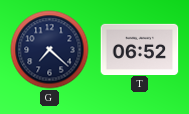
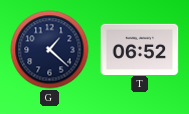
G: 7:22 -> 1:22
